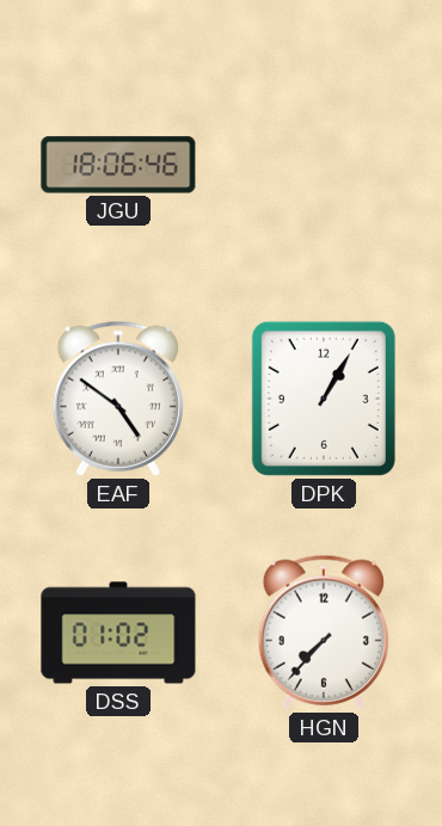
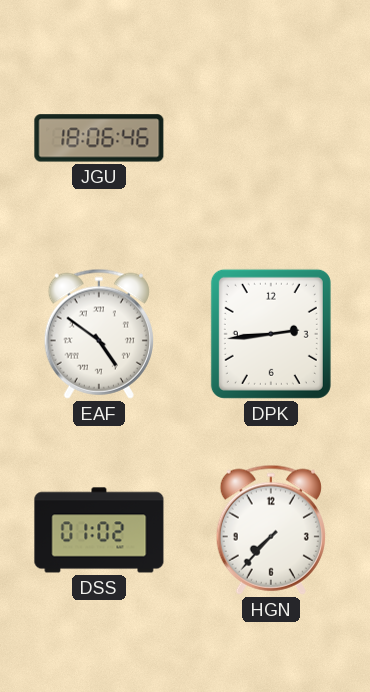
DPK: 1:05 -> 2:44
